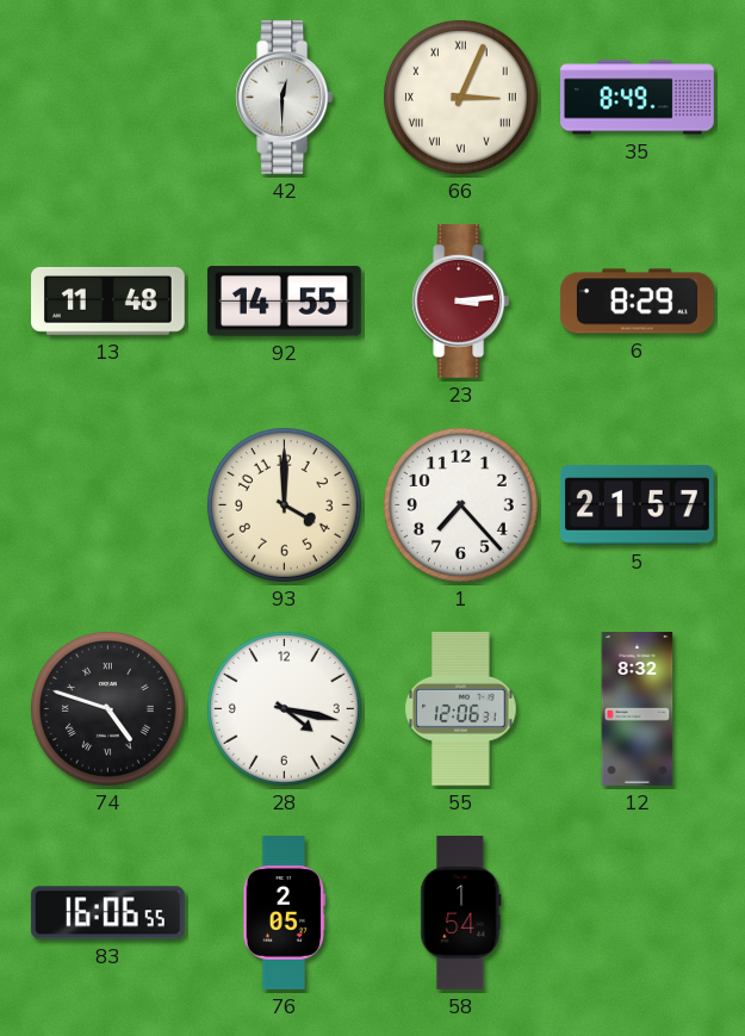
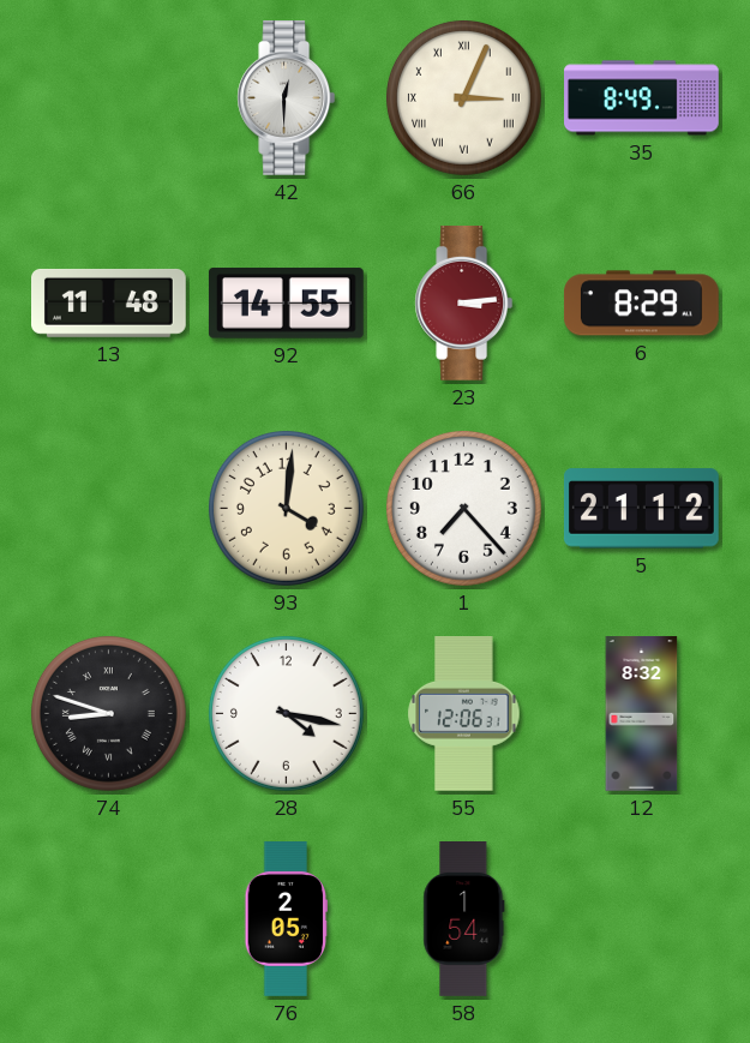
93: 4:00 -> 4:01
5: 21:57 -> 21:12
74: 4:48 -> 8:48
83: 16:06 -> none
